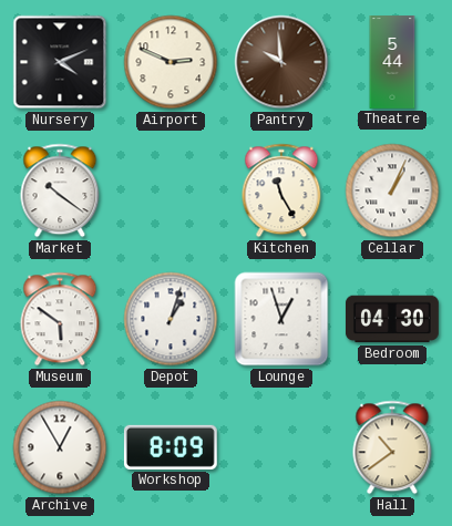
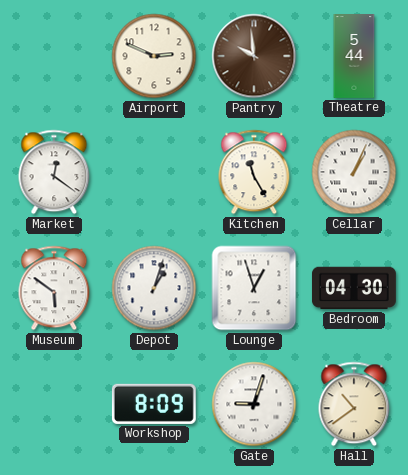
Nursery: 4:11 -> none
Market: 10:21 -> 12:21
Archive: 12:55 -> none
Gate: none -> 9:03
